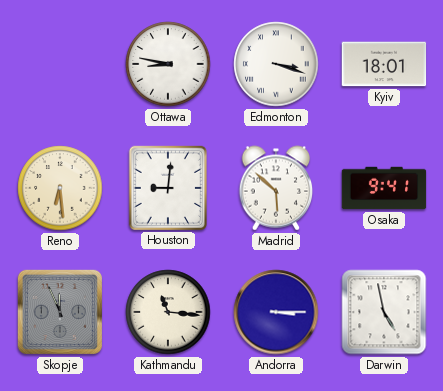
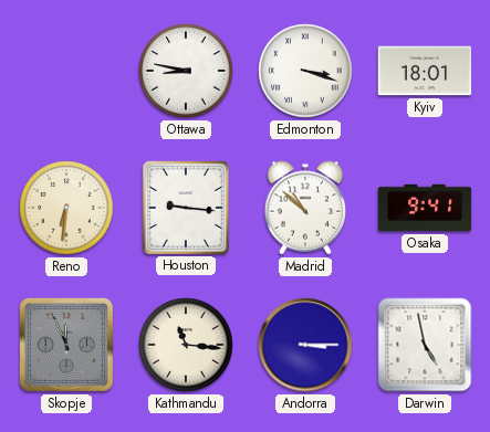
Reno: 6:29 -> 6:31
Houston: 9:01 -> 9:16
Madrid: 5:52 -> 10:52
